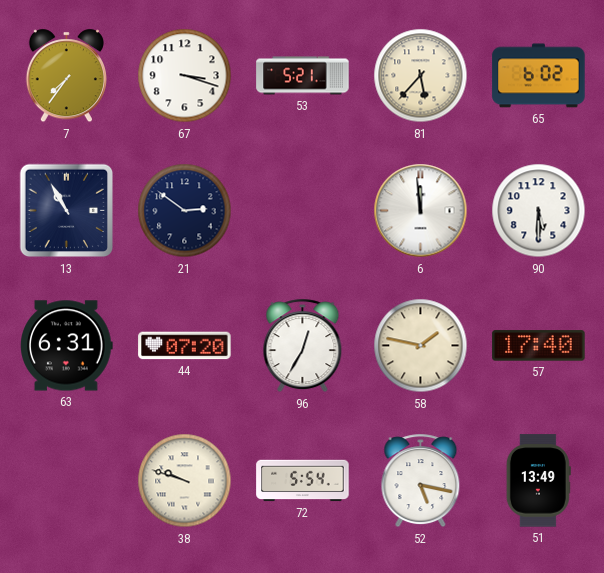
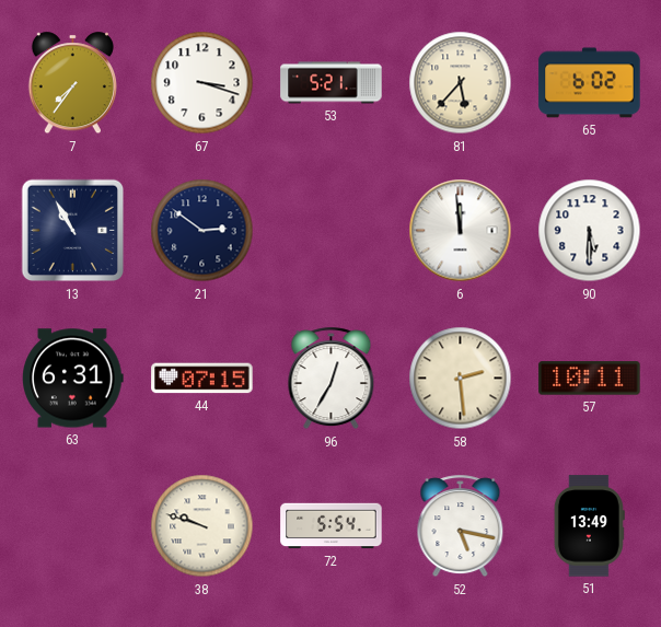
44: 07:20 -> 07:15
58: 1:47 -> 2:29
57: 17:40 -> 10:11
